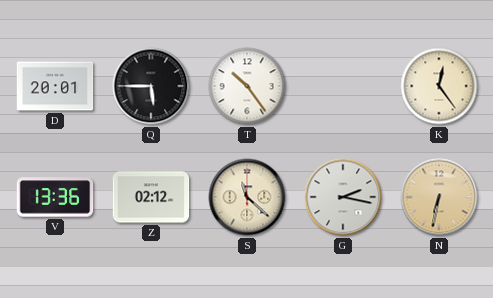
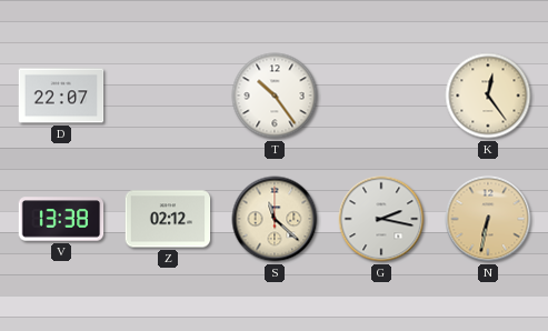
D: 20:01 -> 22:07
Q: 5:45 -> none
V: 13:36 -> 13:38
